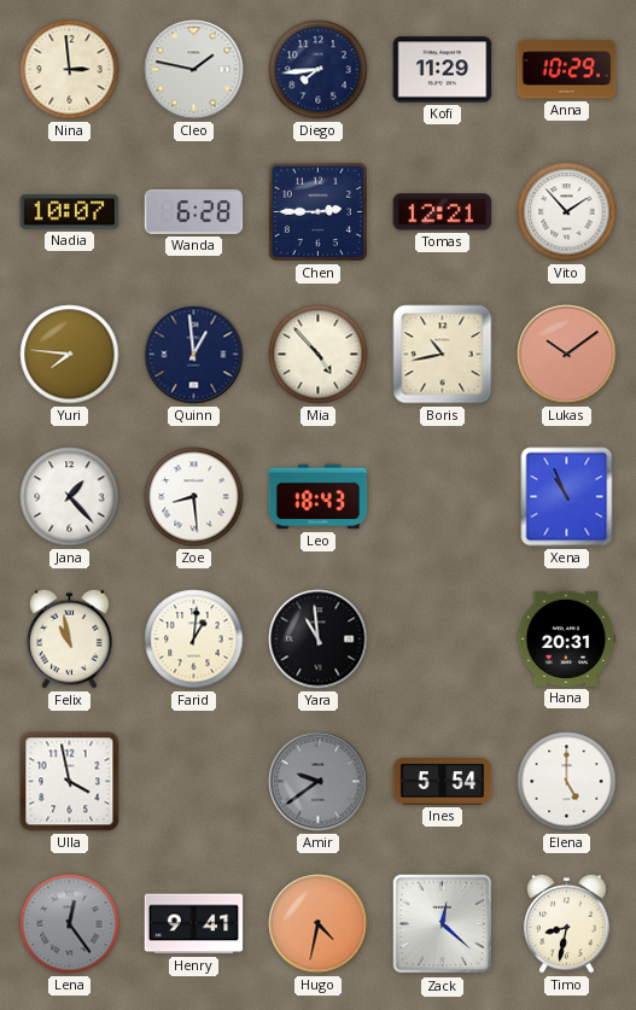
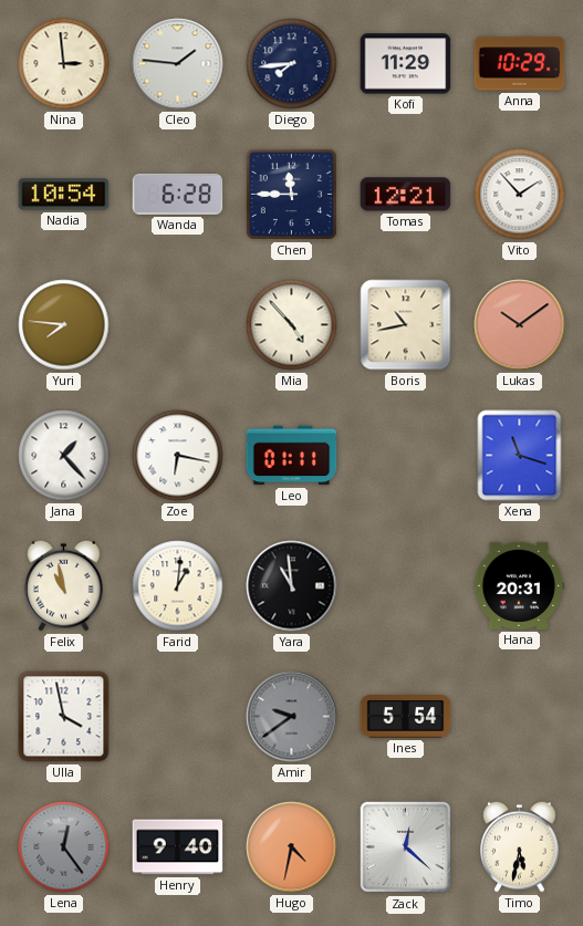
Cleo: 1:47 -> 1:46
Nadia: 10:07 -> 10:54
Chen: 2:45 -> 11:45
Quinn: 12:59 -> none
Zoe: 8:29 -> 6:17
Leo: 18:43 -> 01:11
Xena: 10:56 -> 11:18
Elena: 5:00 -> none
Henry: 9:41 -> 9:40
Timo: 8:32 -> 5:32
